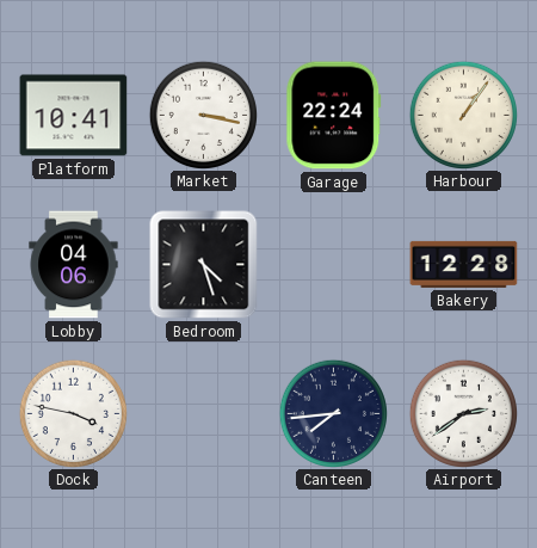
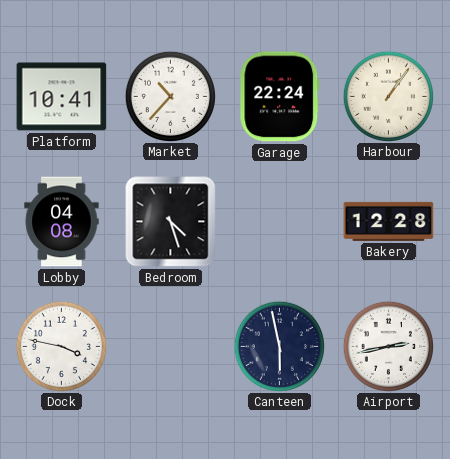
Market: 3:17 -> 10:37
Lobby: 04:06 -> 04:08
Canteen: 7:44 -> 5:58
Airport: 2:39 -> 2:43
